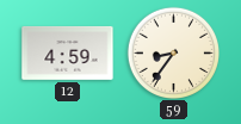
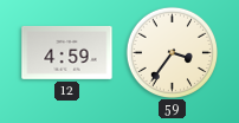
59: 8:36 -> 3:36
